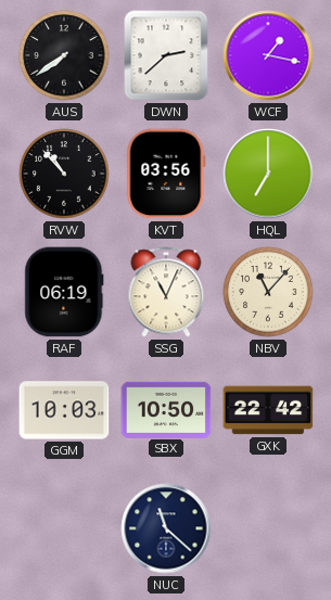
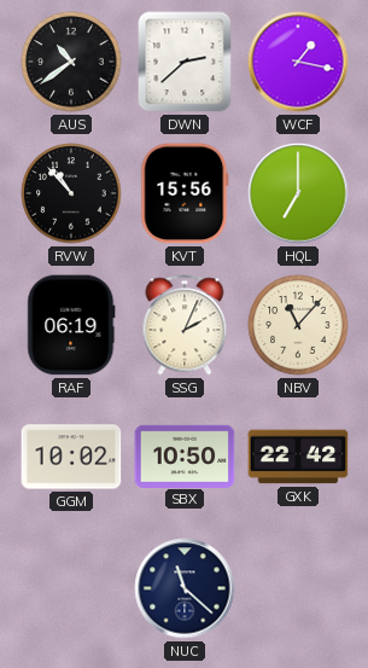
AUS: 7:39 -> 10:39
KVT: 03:56 -> 15:56
SSG: 11:04 -> 2:04
GGM: 10:03 -> 10:02
